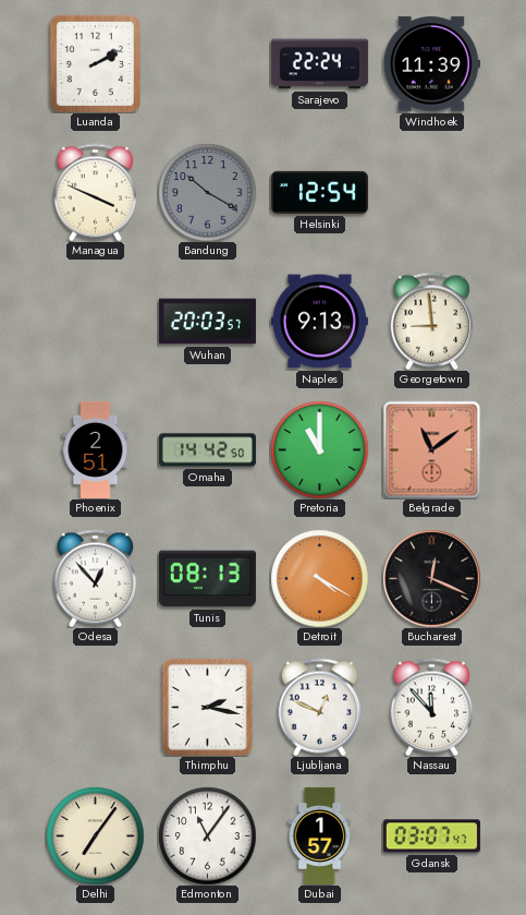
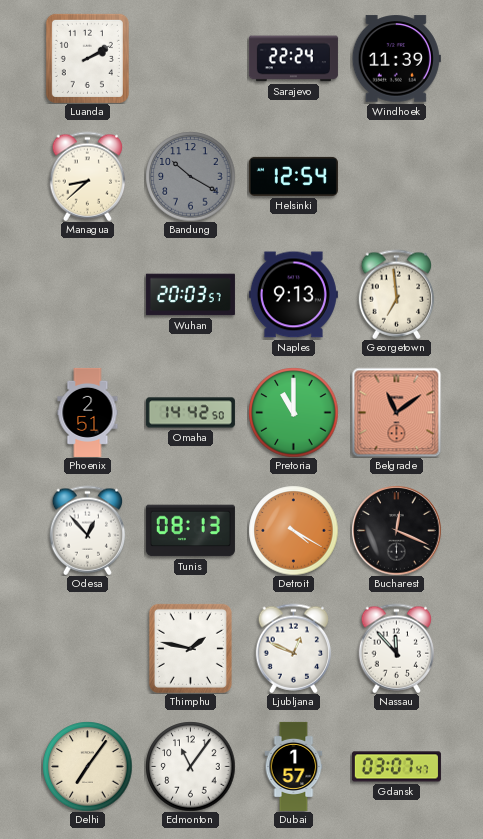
Managua: 3:49 -> 8:38
Georgetown: 8:59 -> 6:59
Thimphu: 2:17 -> 1:47
